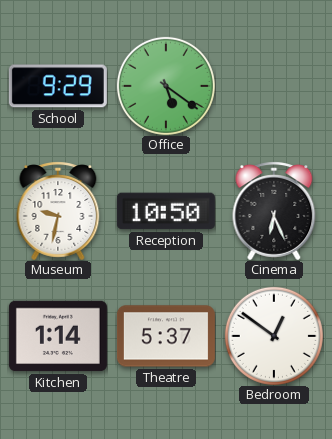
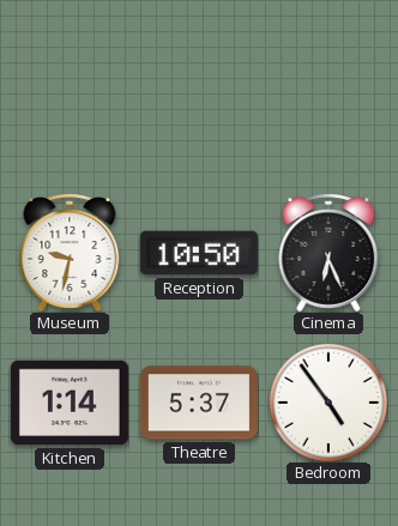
School: 9:29 -> none
Office: 5:21 -> none
Bedroom: 12:51 -> 4:54
